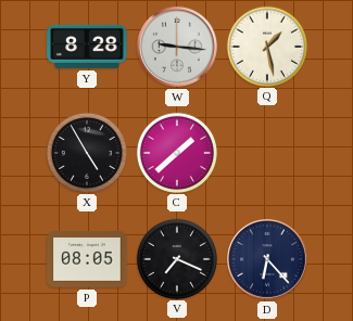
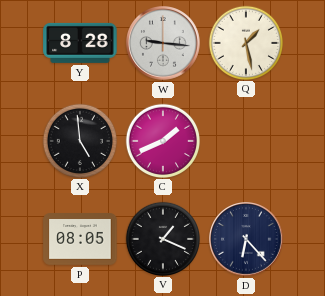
X: 4:55 -> 4:59
C: 1:38 -> 1:41
V: 7:19 -> 1:19
